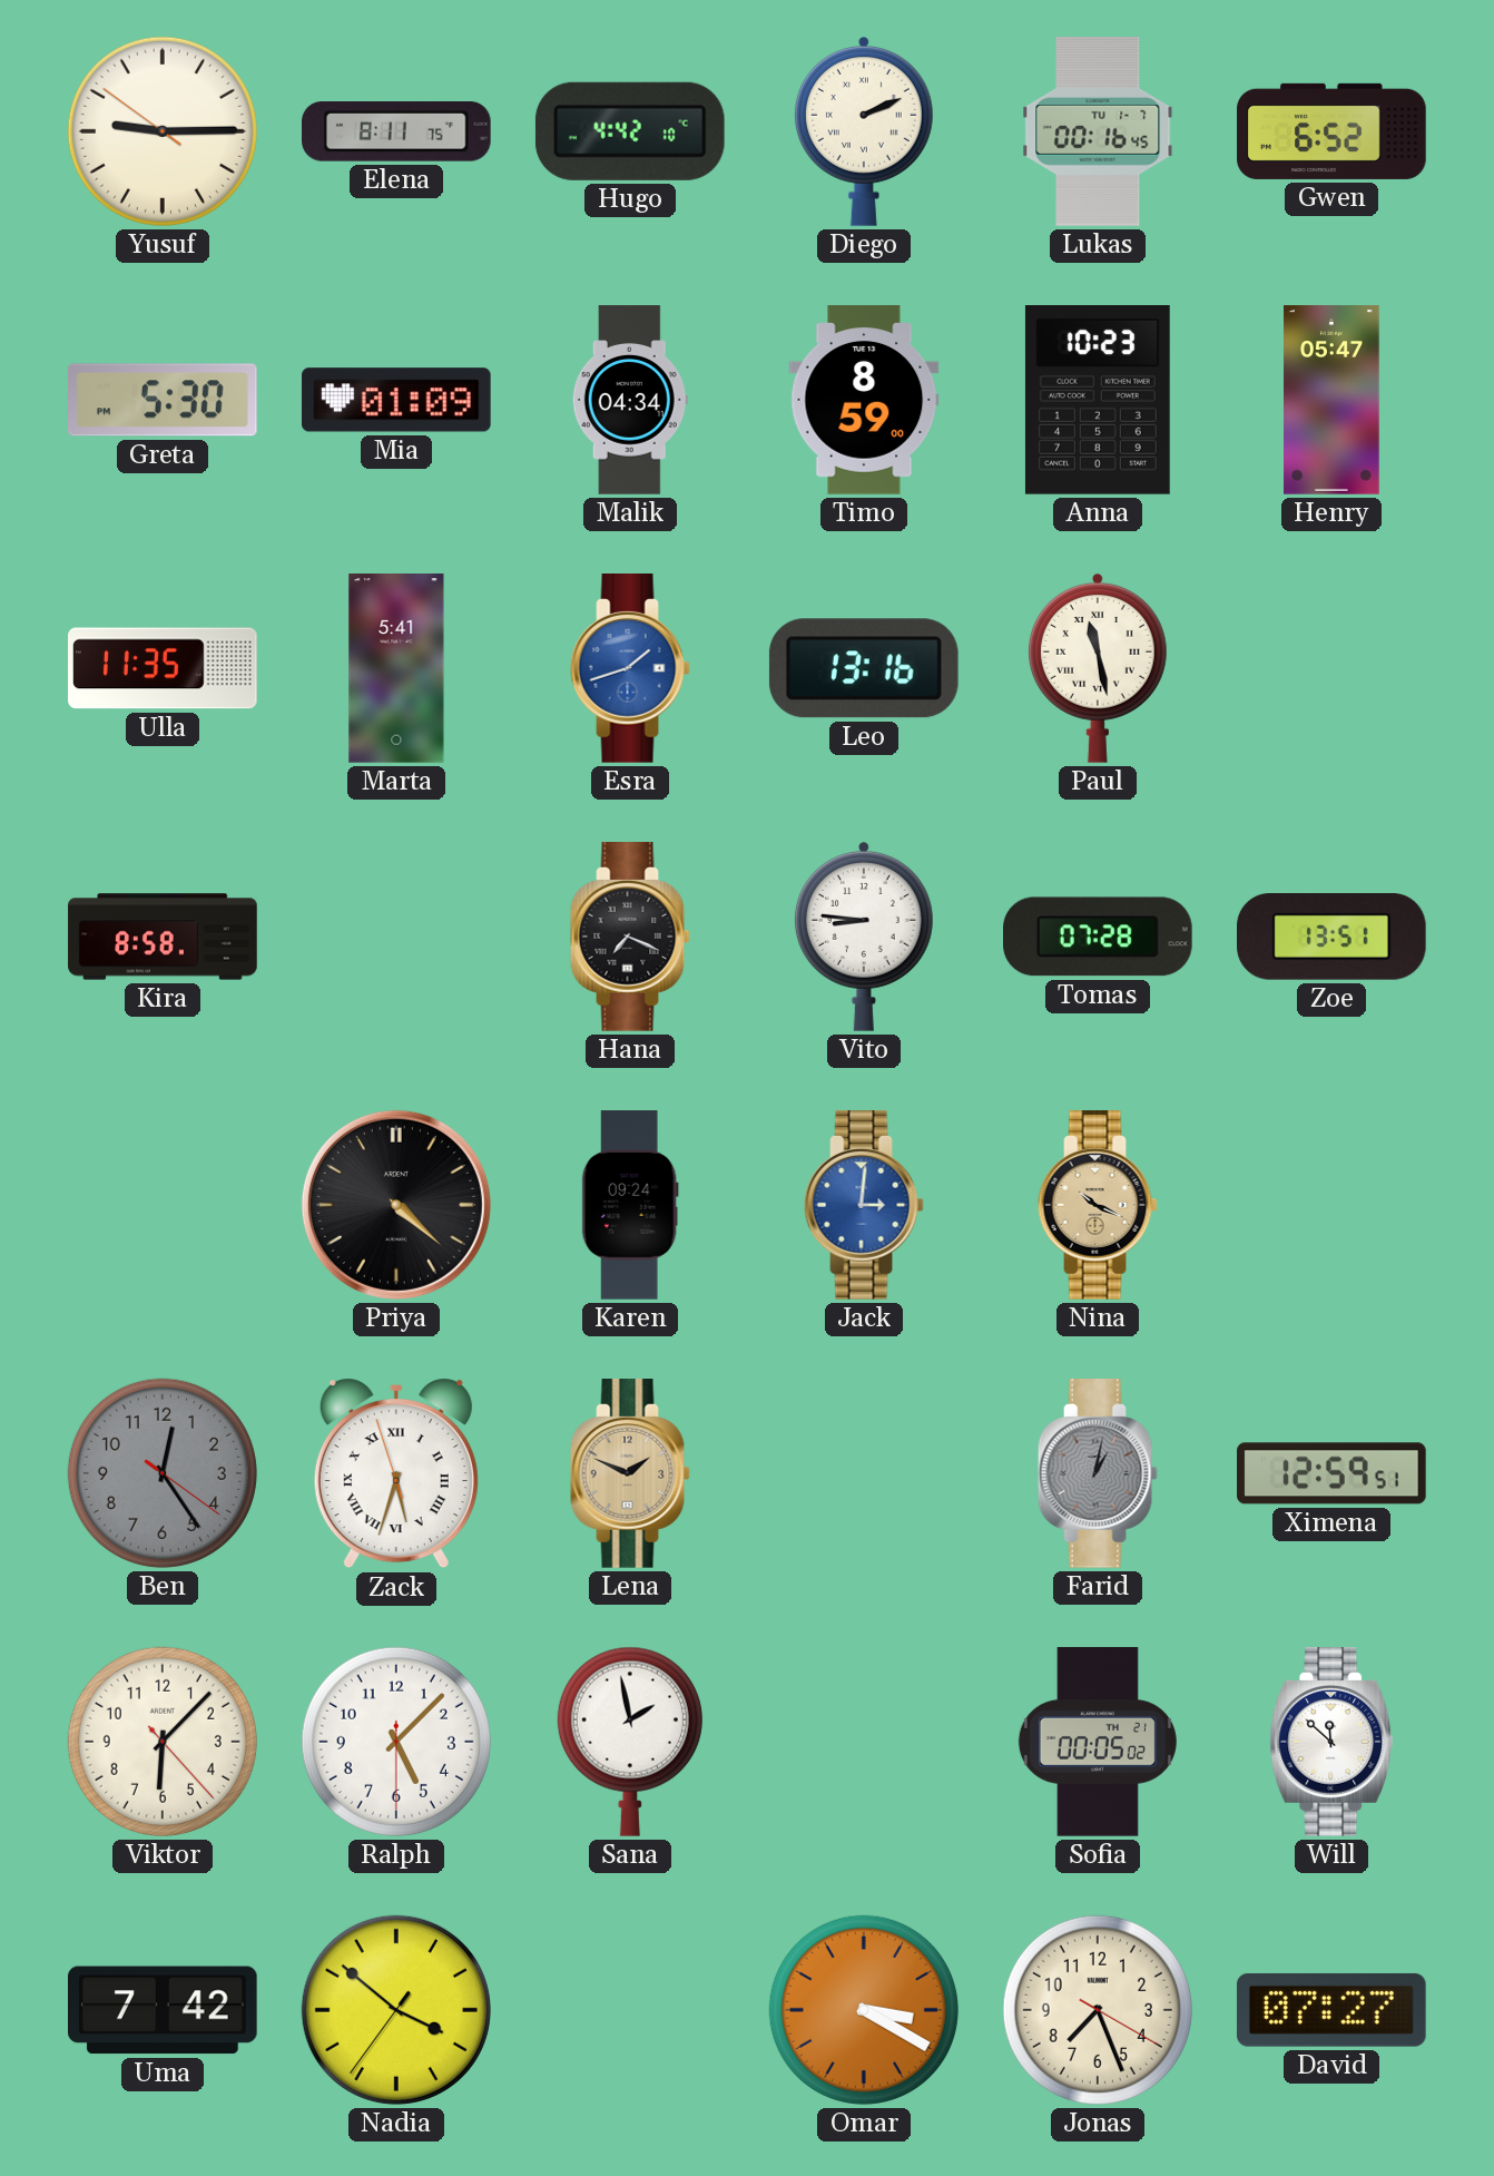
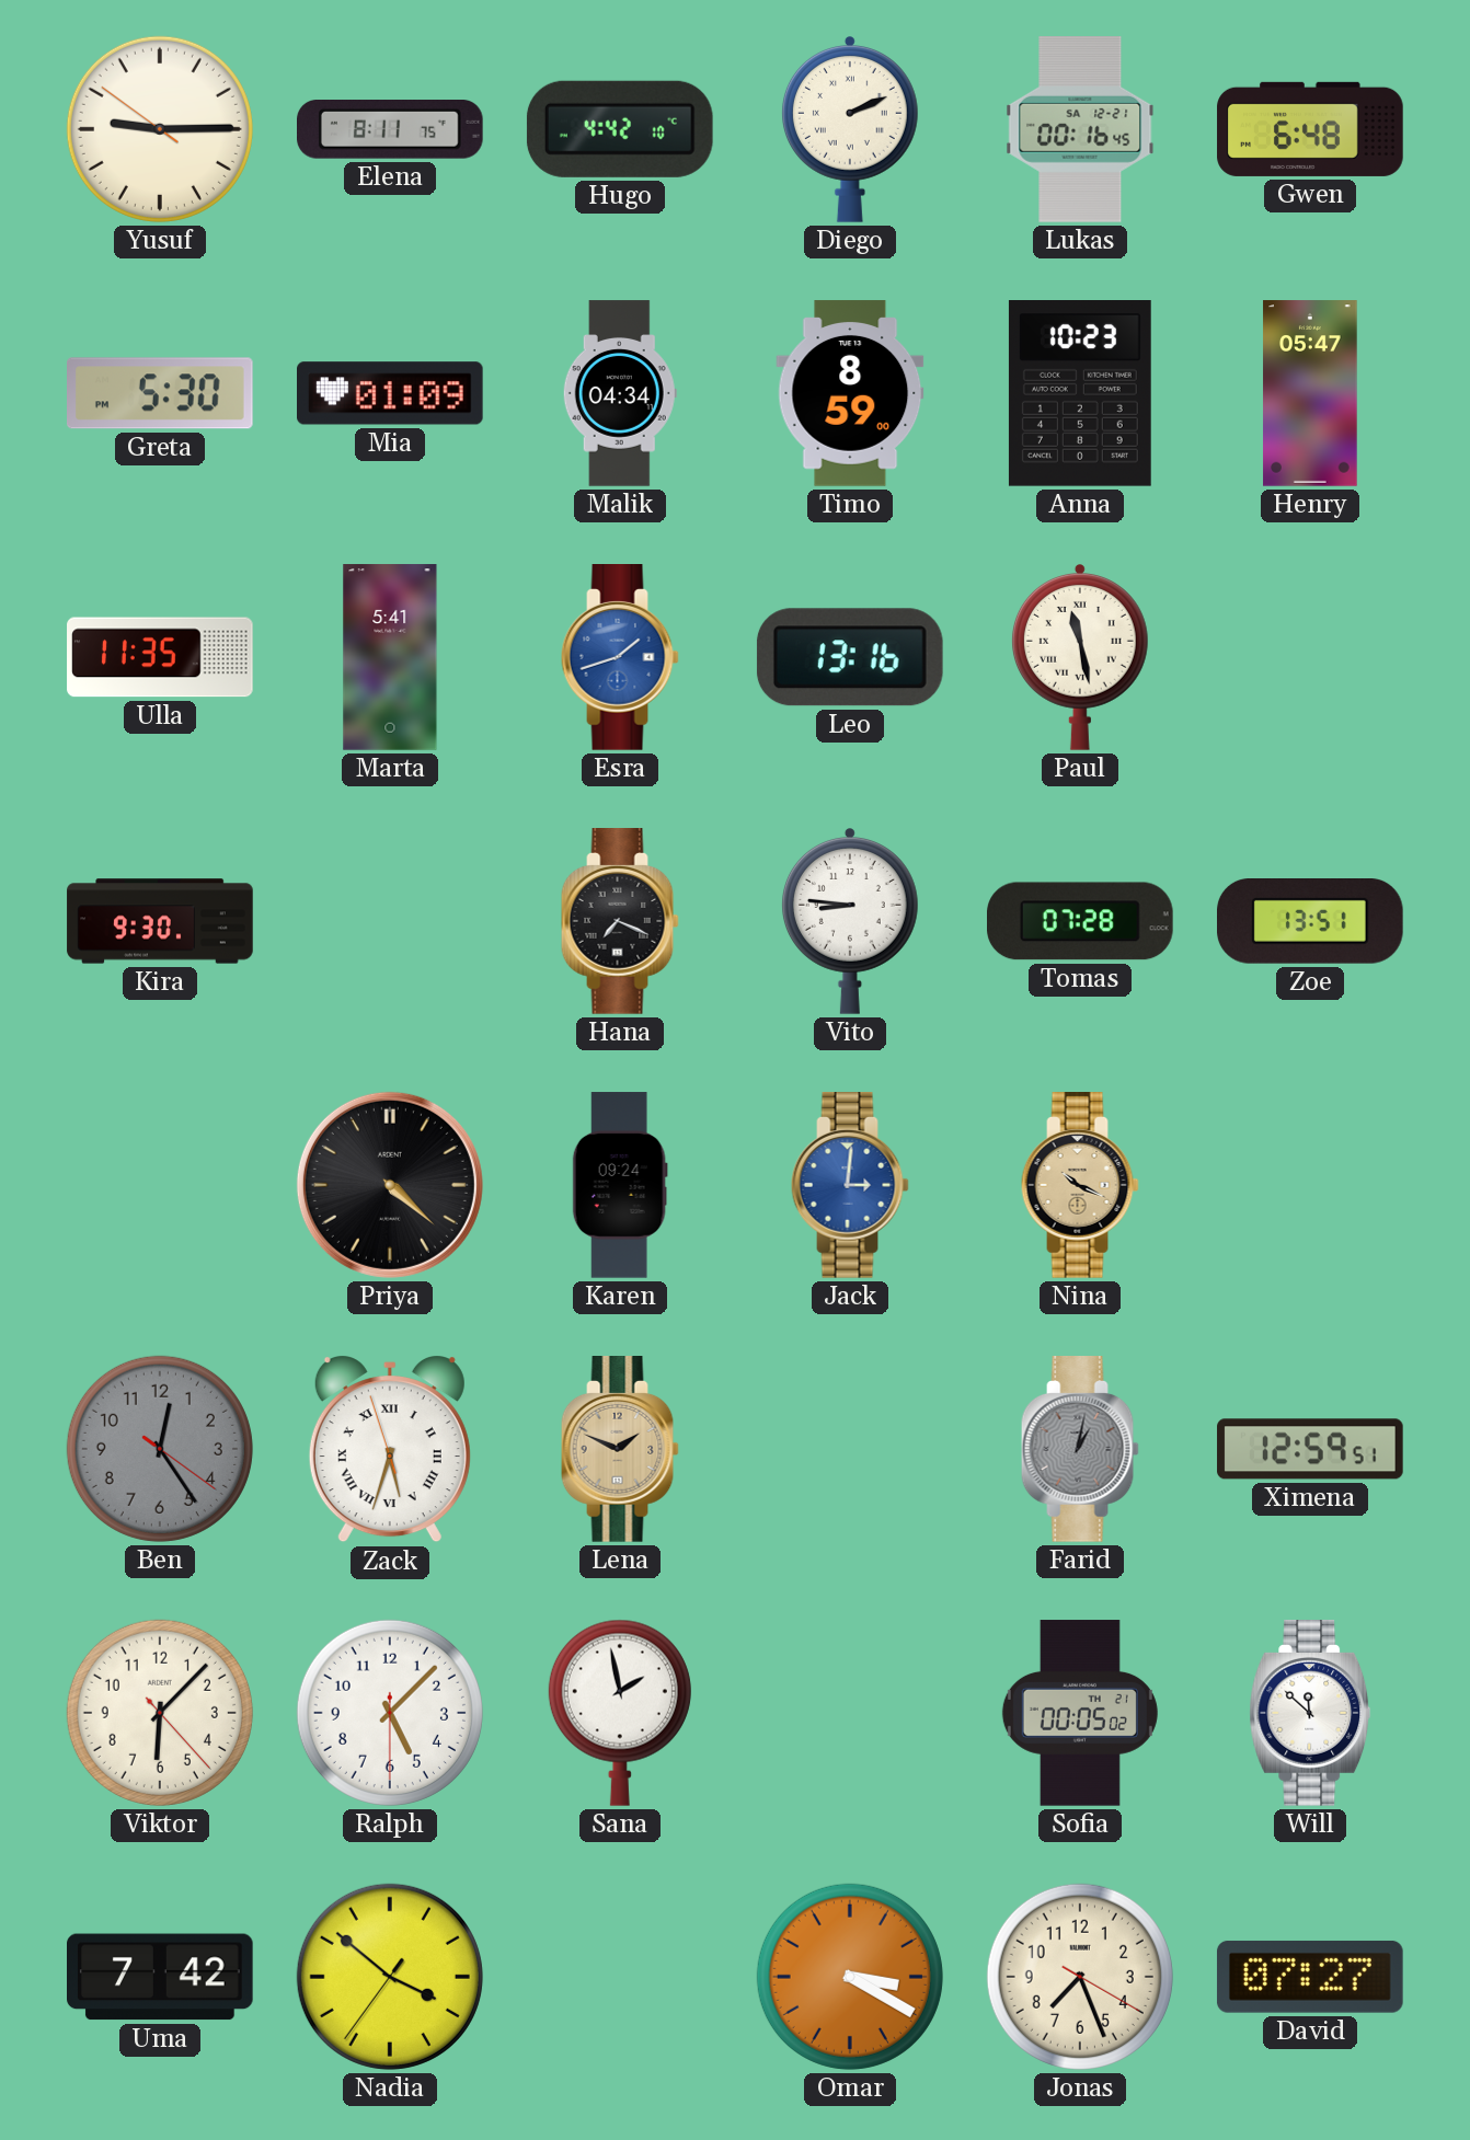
Lukas date: TU 1-7 -> SA 12-21
Gwen: 6:52 -> 6:48
Kira: 8:58 -> 9:30
